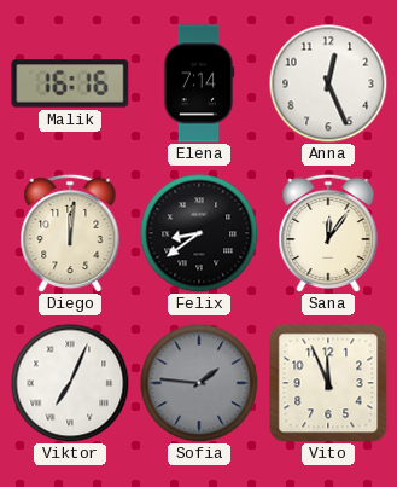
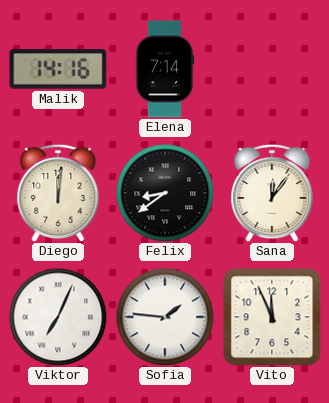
Malik: 16:16 -> 14:16
Anna: 12:26 -> none
Sofia dial: grey -> white
